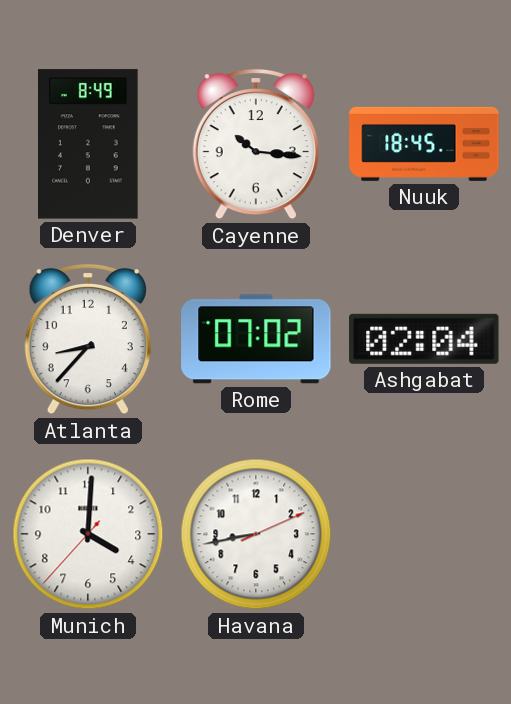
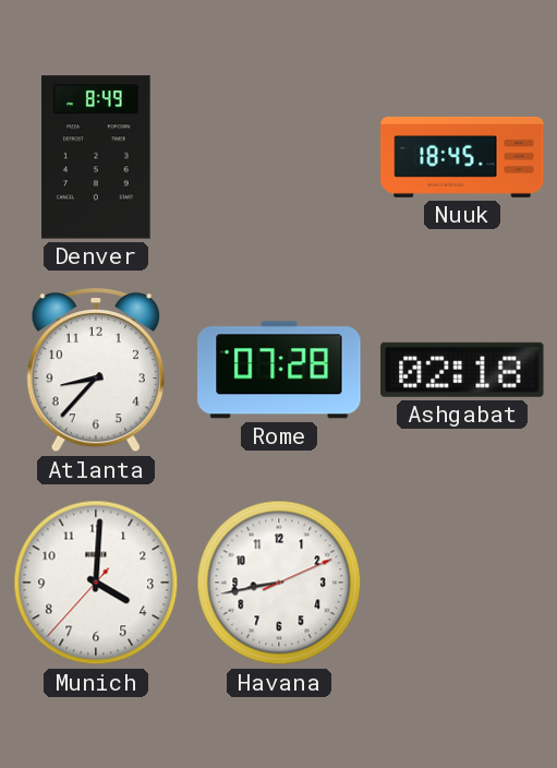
Cayenne: 10:16 -> none
Rome: 07:02 -> 07:28
Ashgabat: 02:04 -> 02:18
